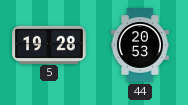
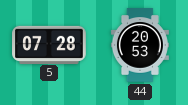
5: 19:28 -> 07:28
